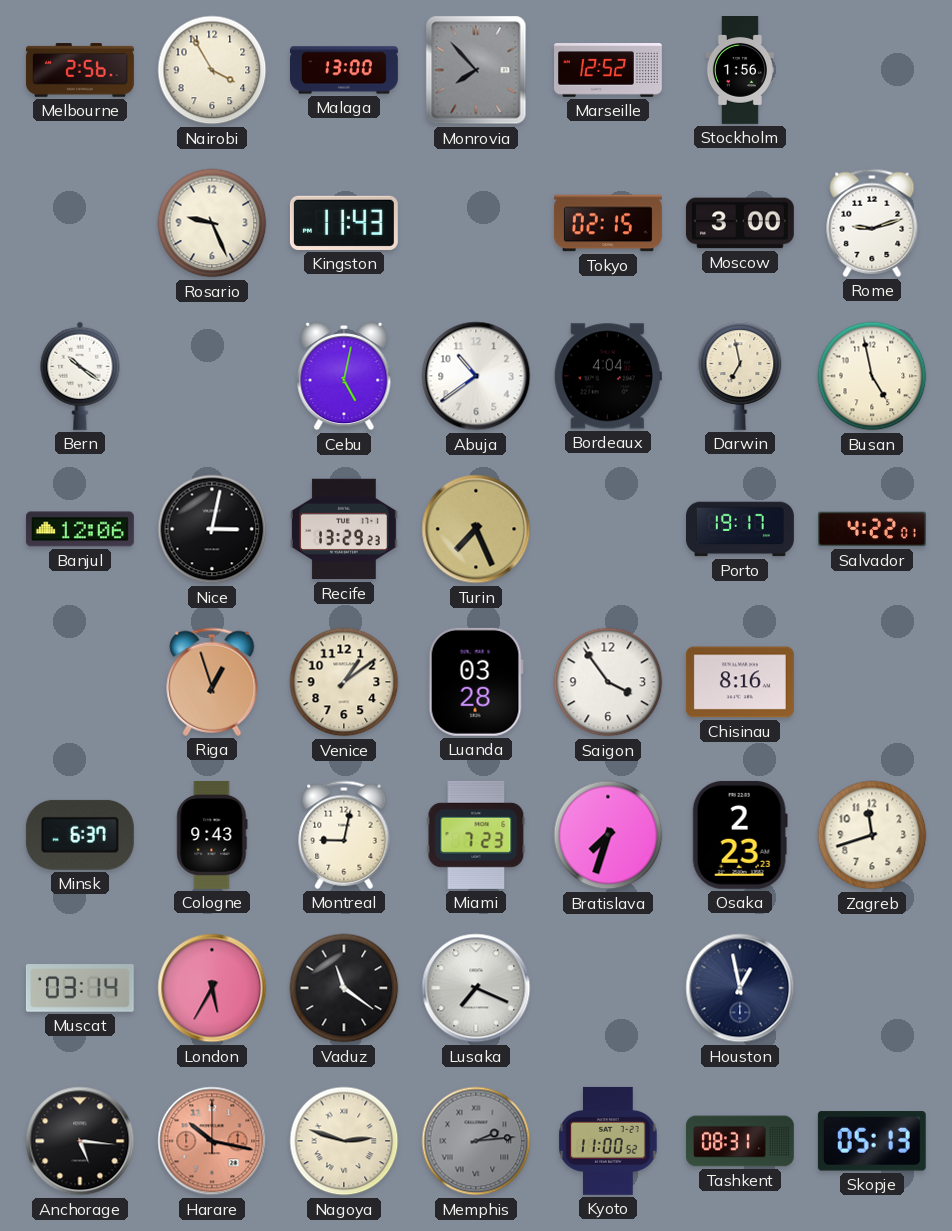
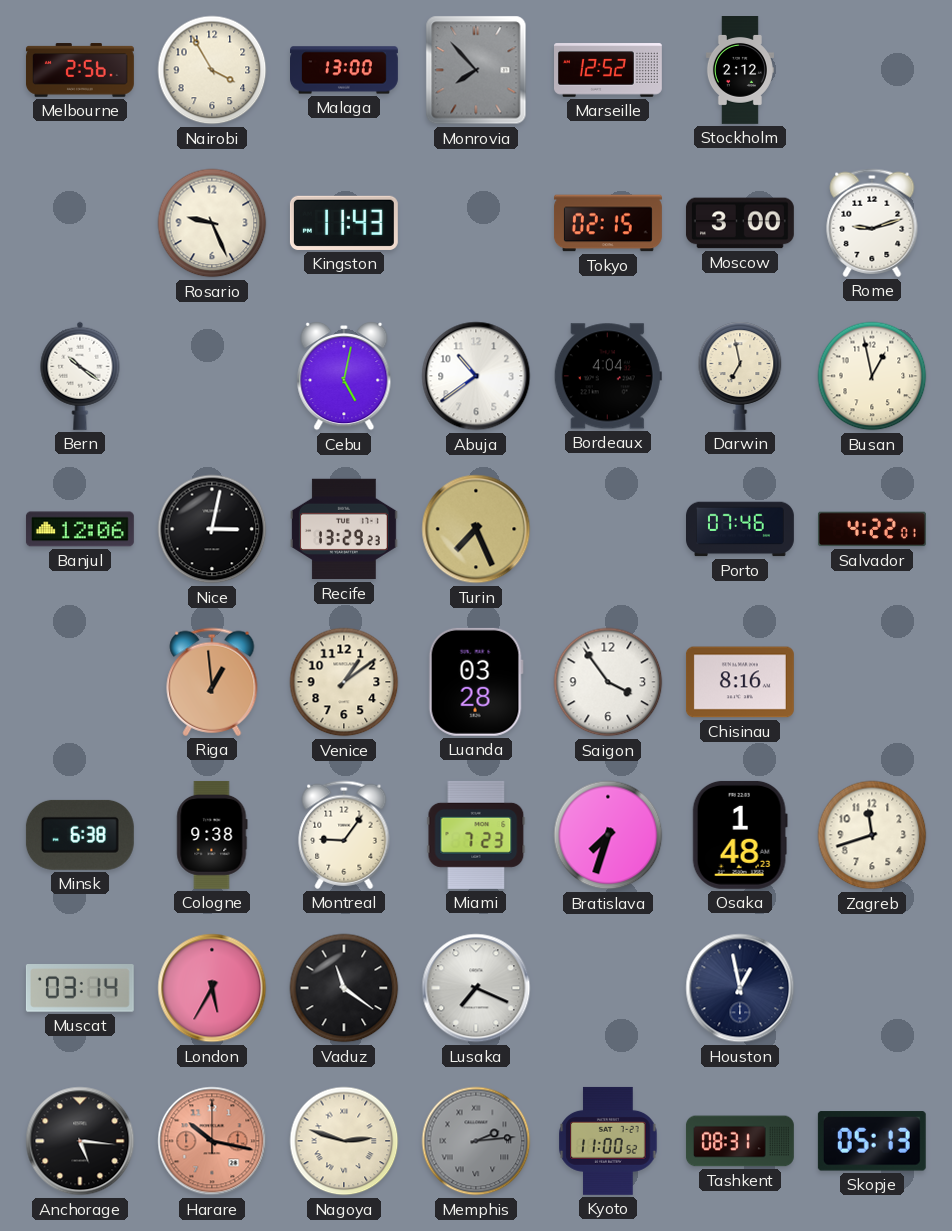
Stockholm: 1:56 -> 2:12
Busan: 4:58 -> 12:58
Porto: 19:17 -> 07:46
Riga: 12:57 -> 12:59
Minsk: 6:37 -> 6:38
Cologne: 9:43 -> 9:38
Montreal: 9:02 -> 9:06
Osaka: 2:23 -> 1:48
